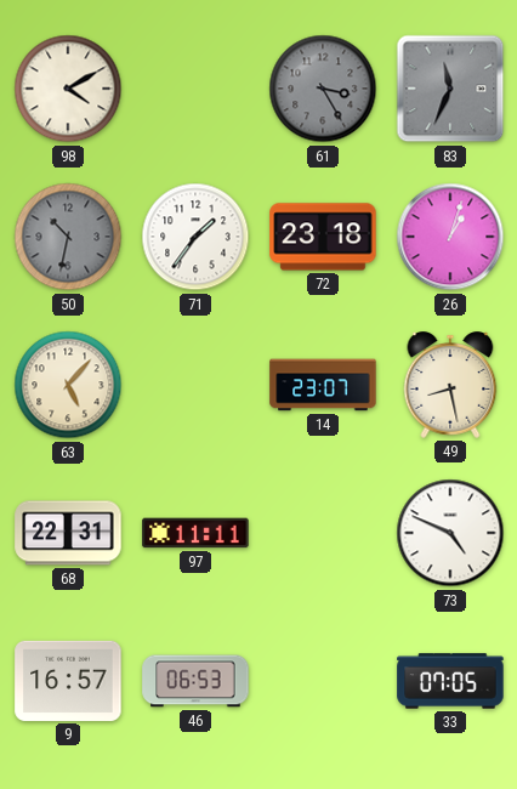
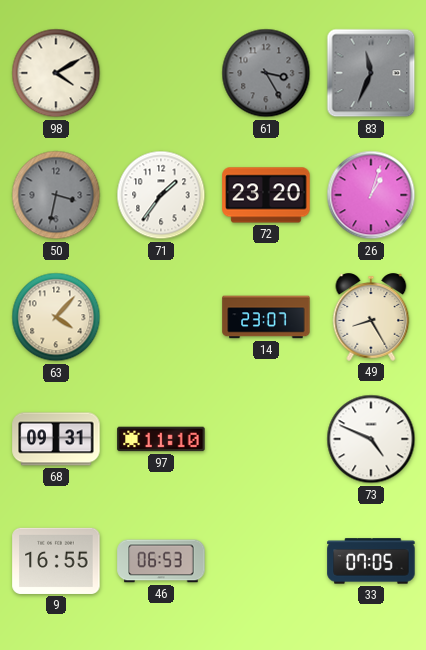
50: 10:32 -> 3:32
72: 23:18 -> 23:20
63: 5:07 -> 4:07
49: 8:28 -> 8:25
68: 22:31 -> 09:31
97: 11:11 -> 11:10
9: 16:57 -> 16:55
